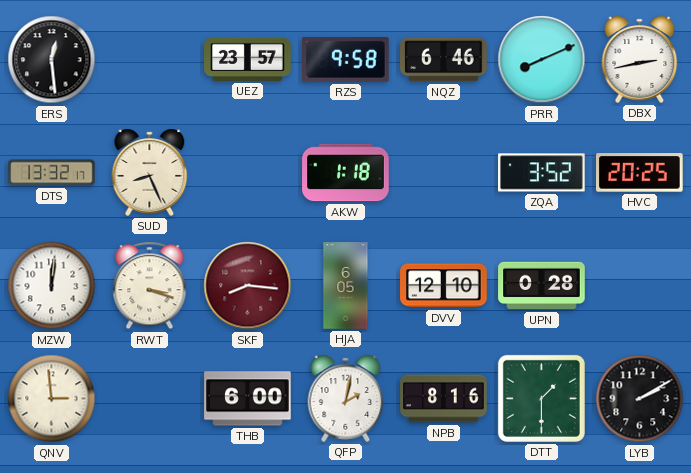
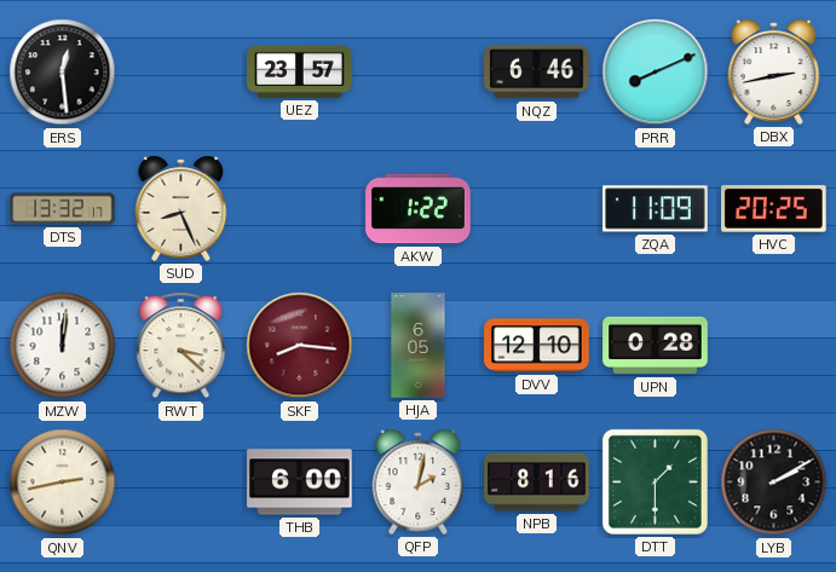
RZS: 9:58 -> none
AKW: 1:18 -> 1:22
ZQA: 3:52 -> 11:09
RWT: 3:18 -> 3:22
QNV: 2:59 -> 2:43
